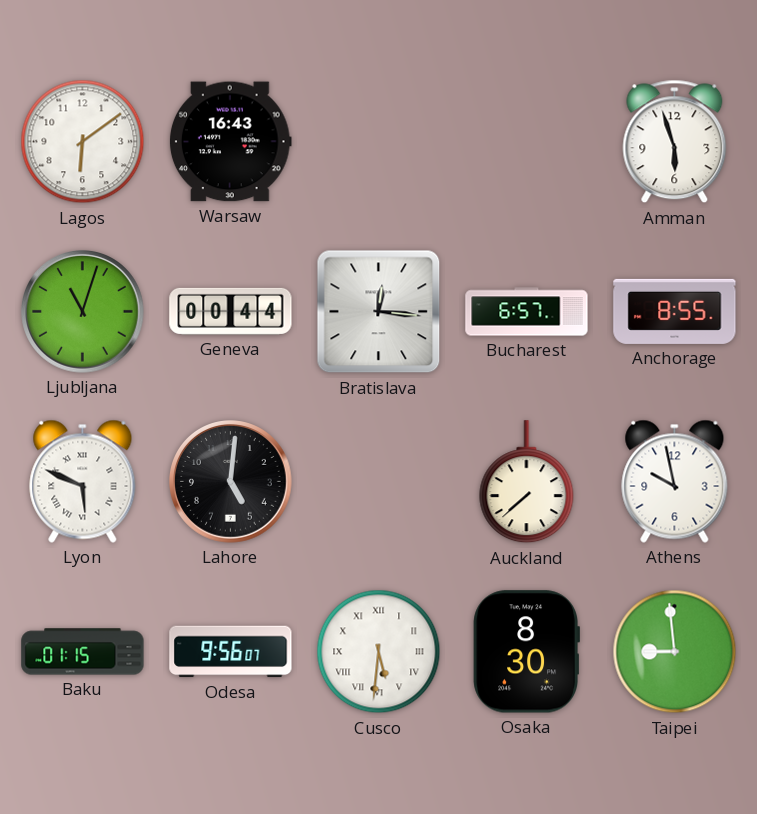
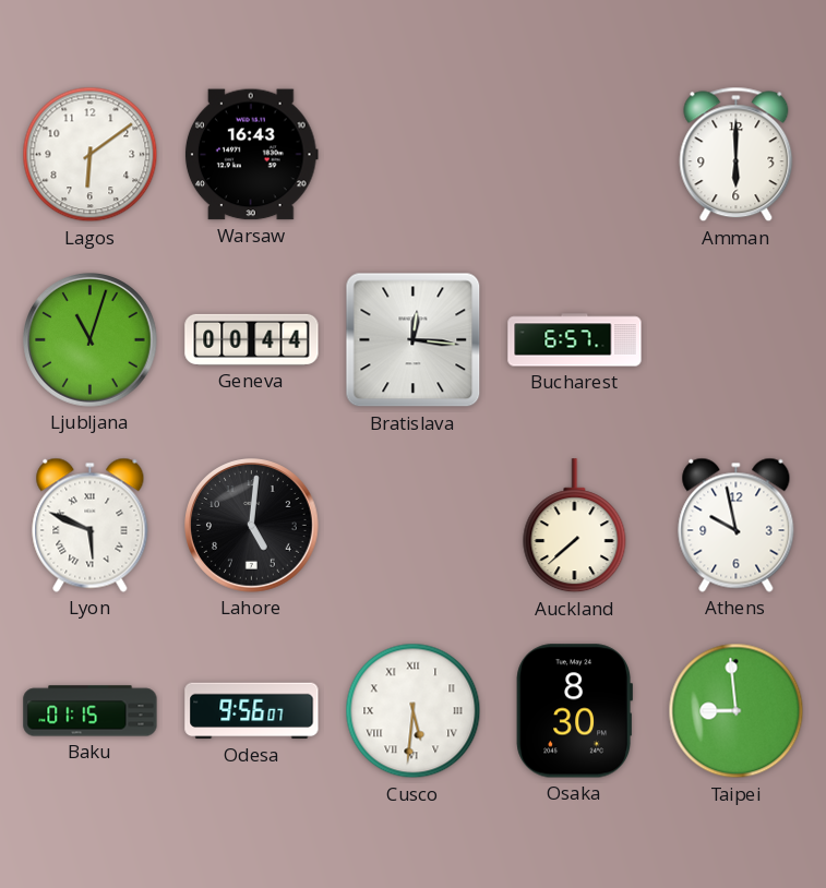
Amman: 5:57 -> 6:00
Anchorage: 8:55 -> none
